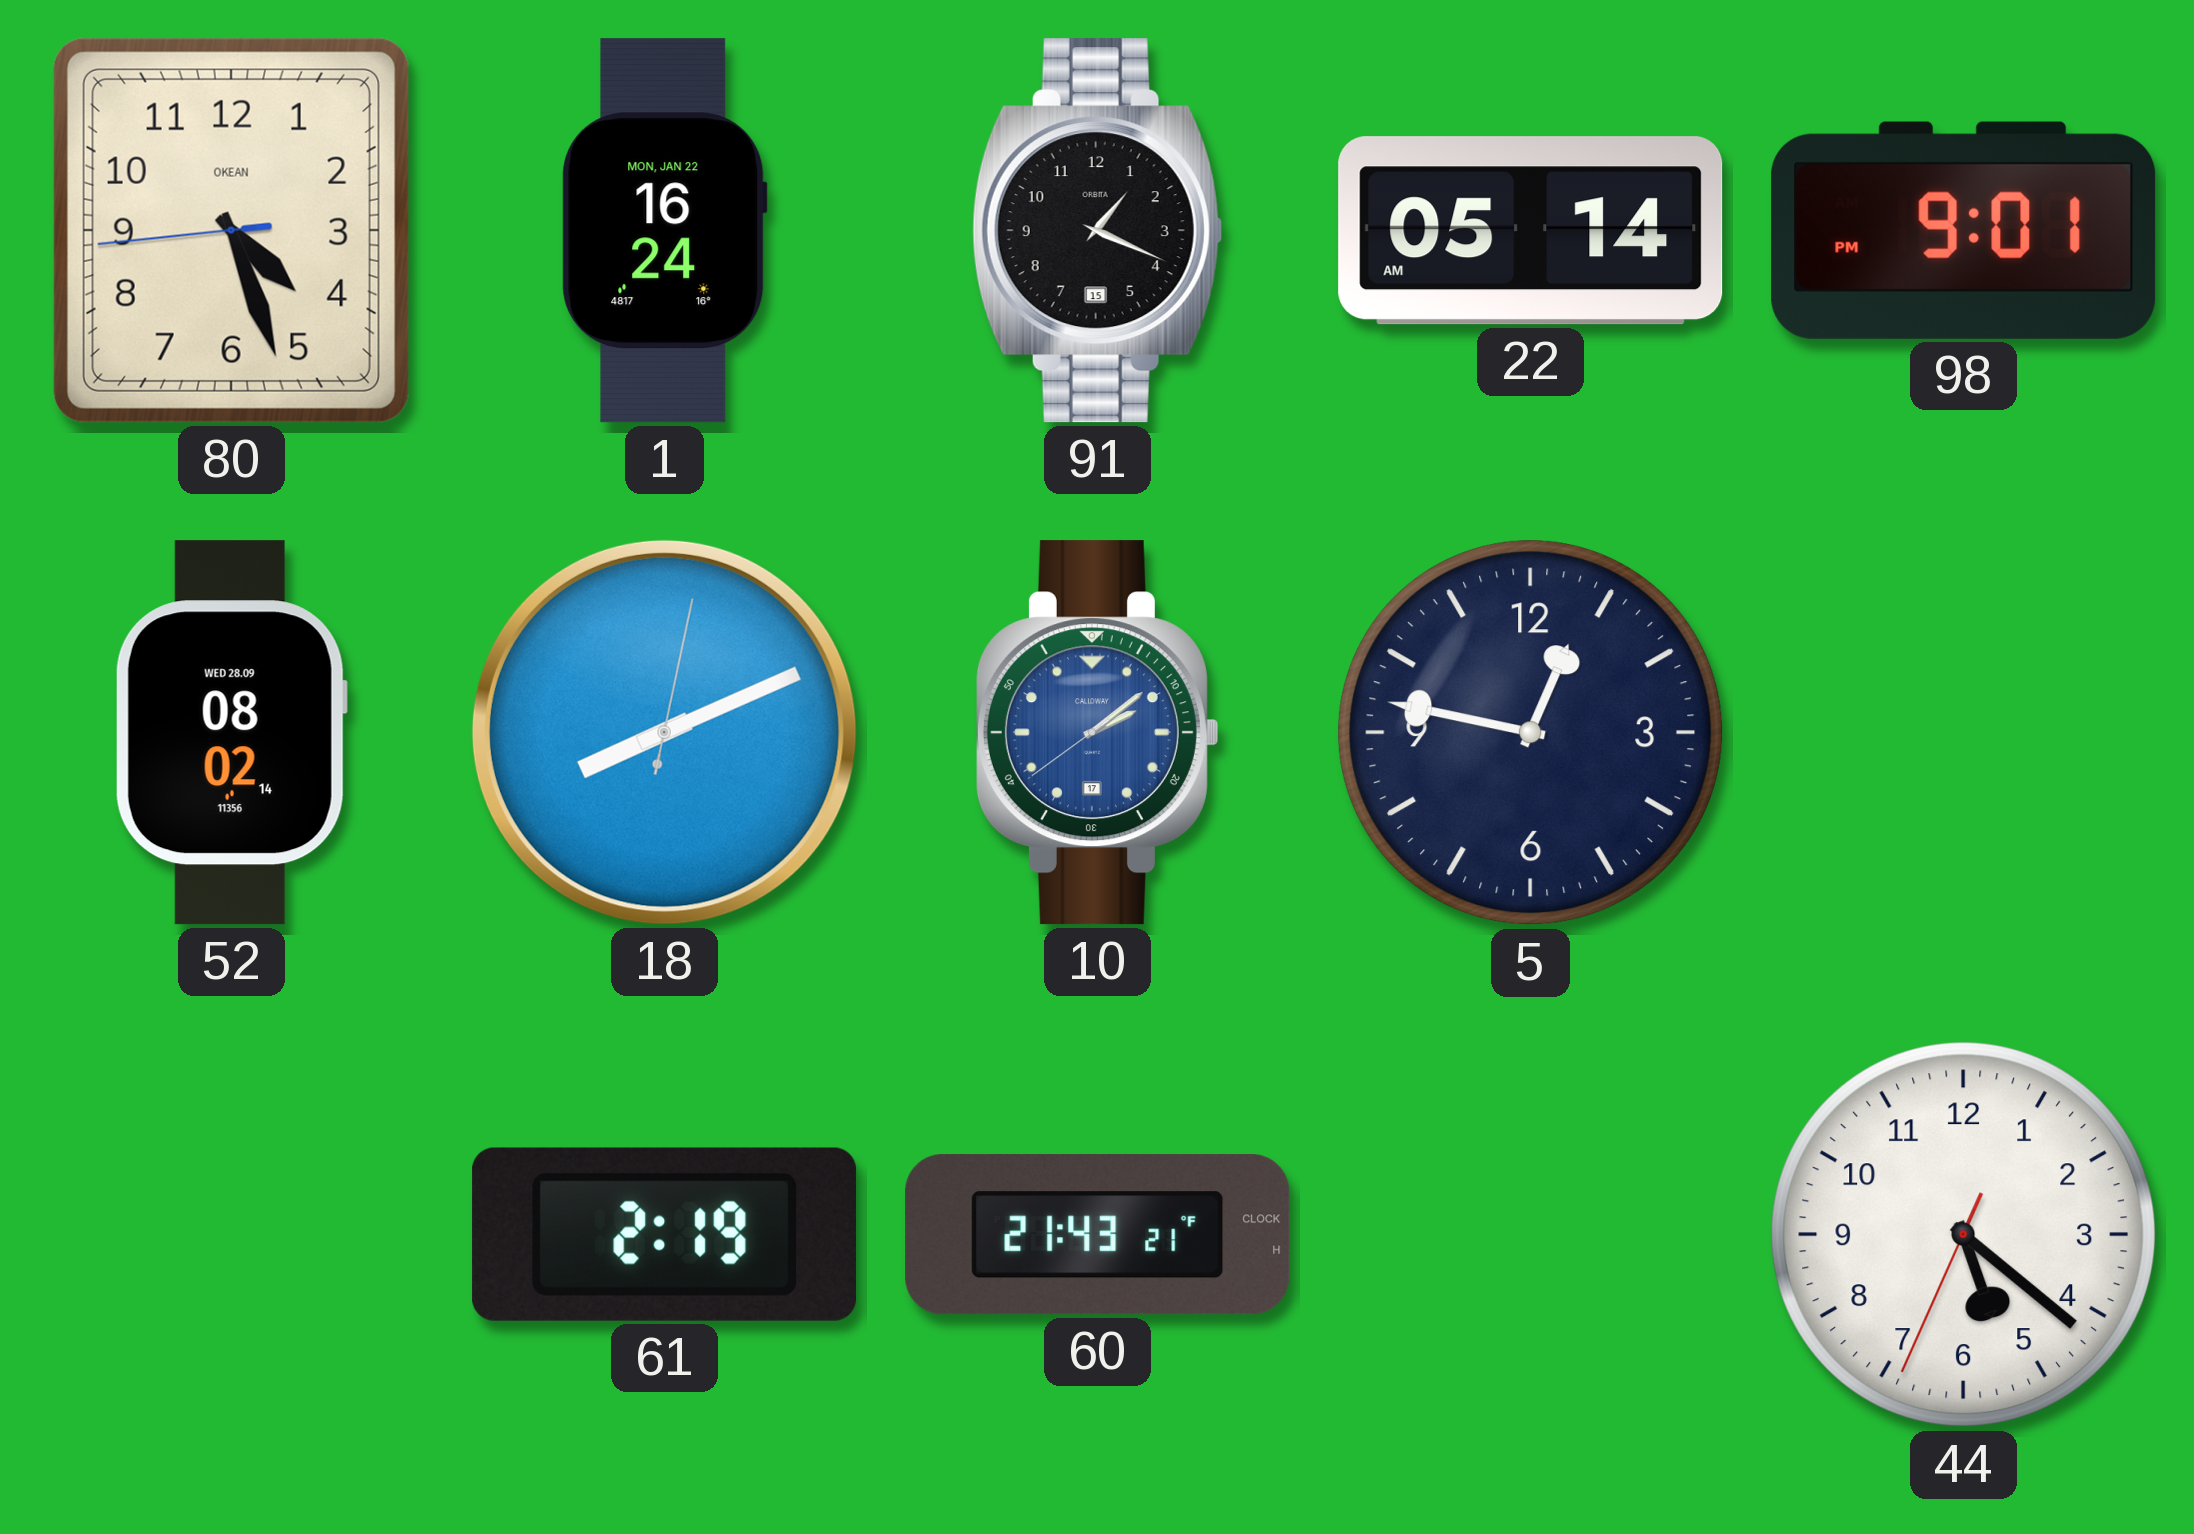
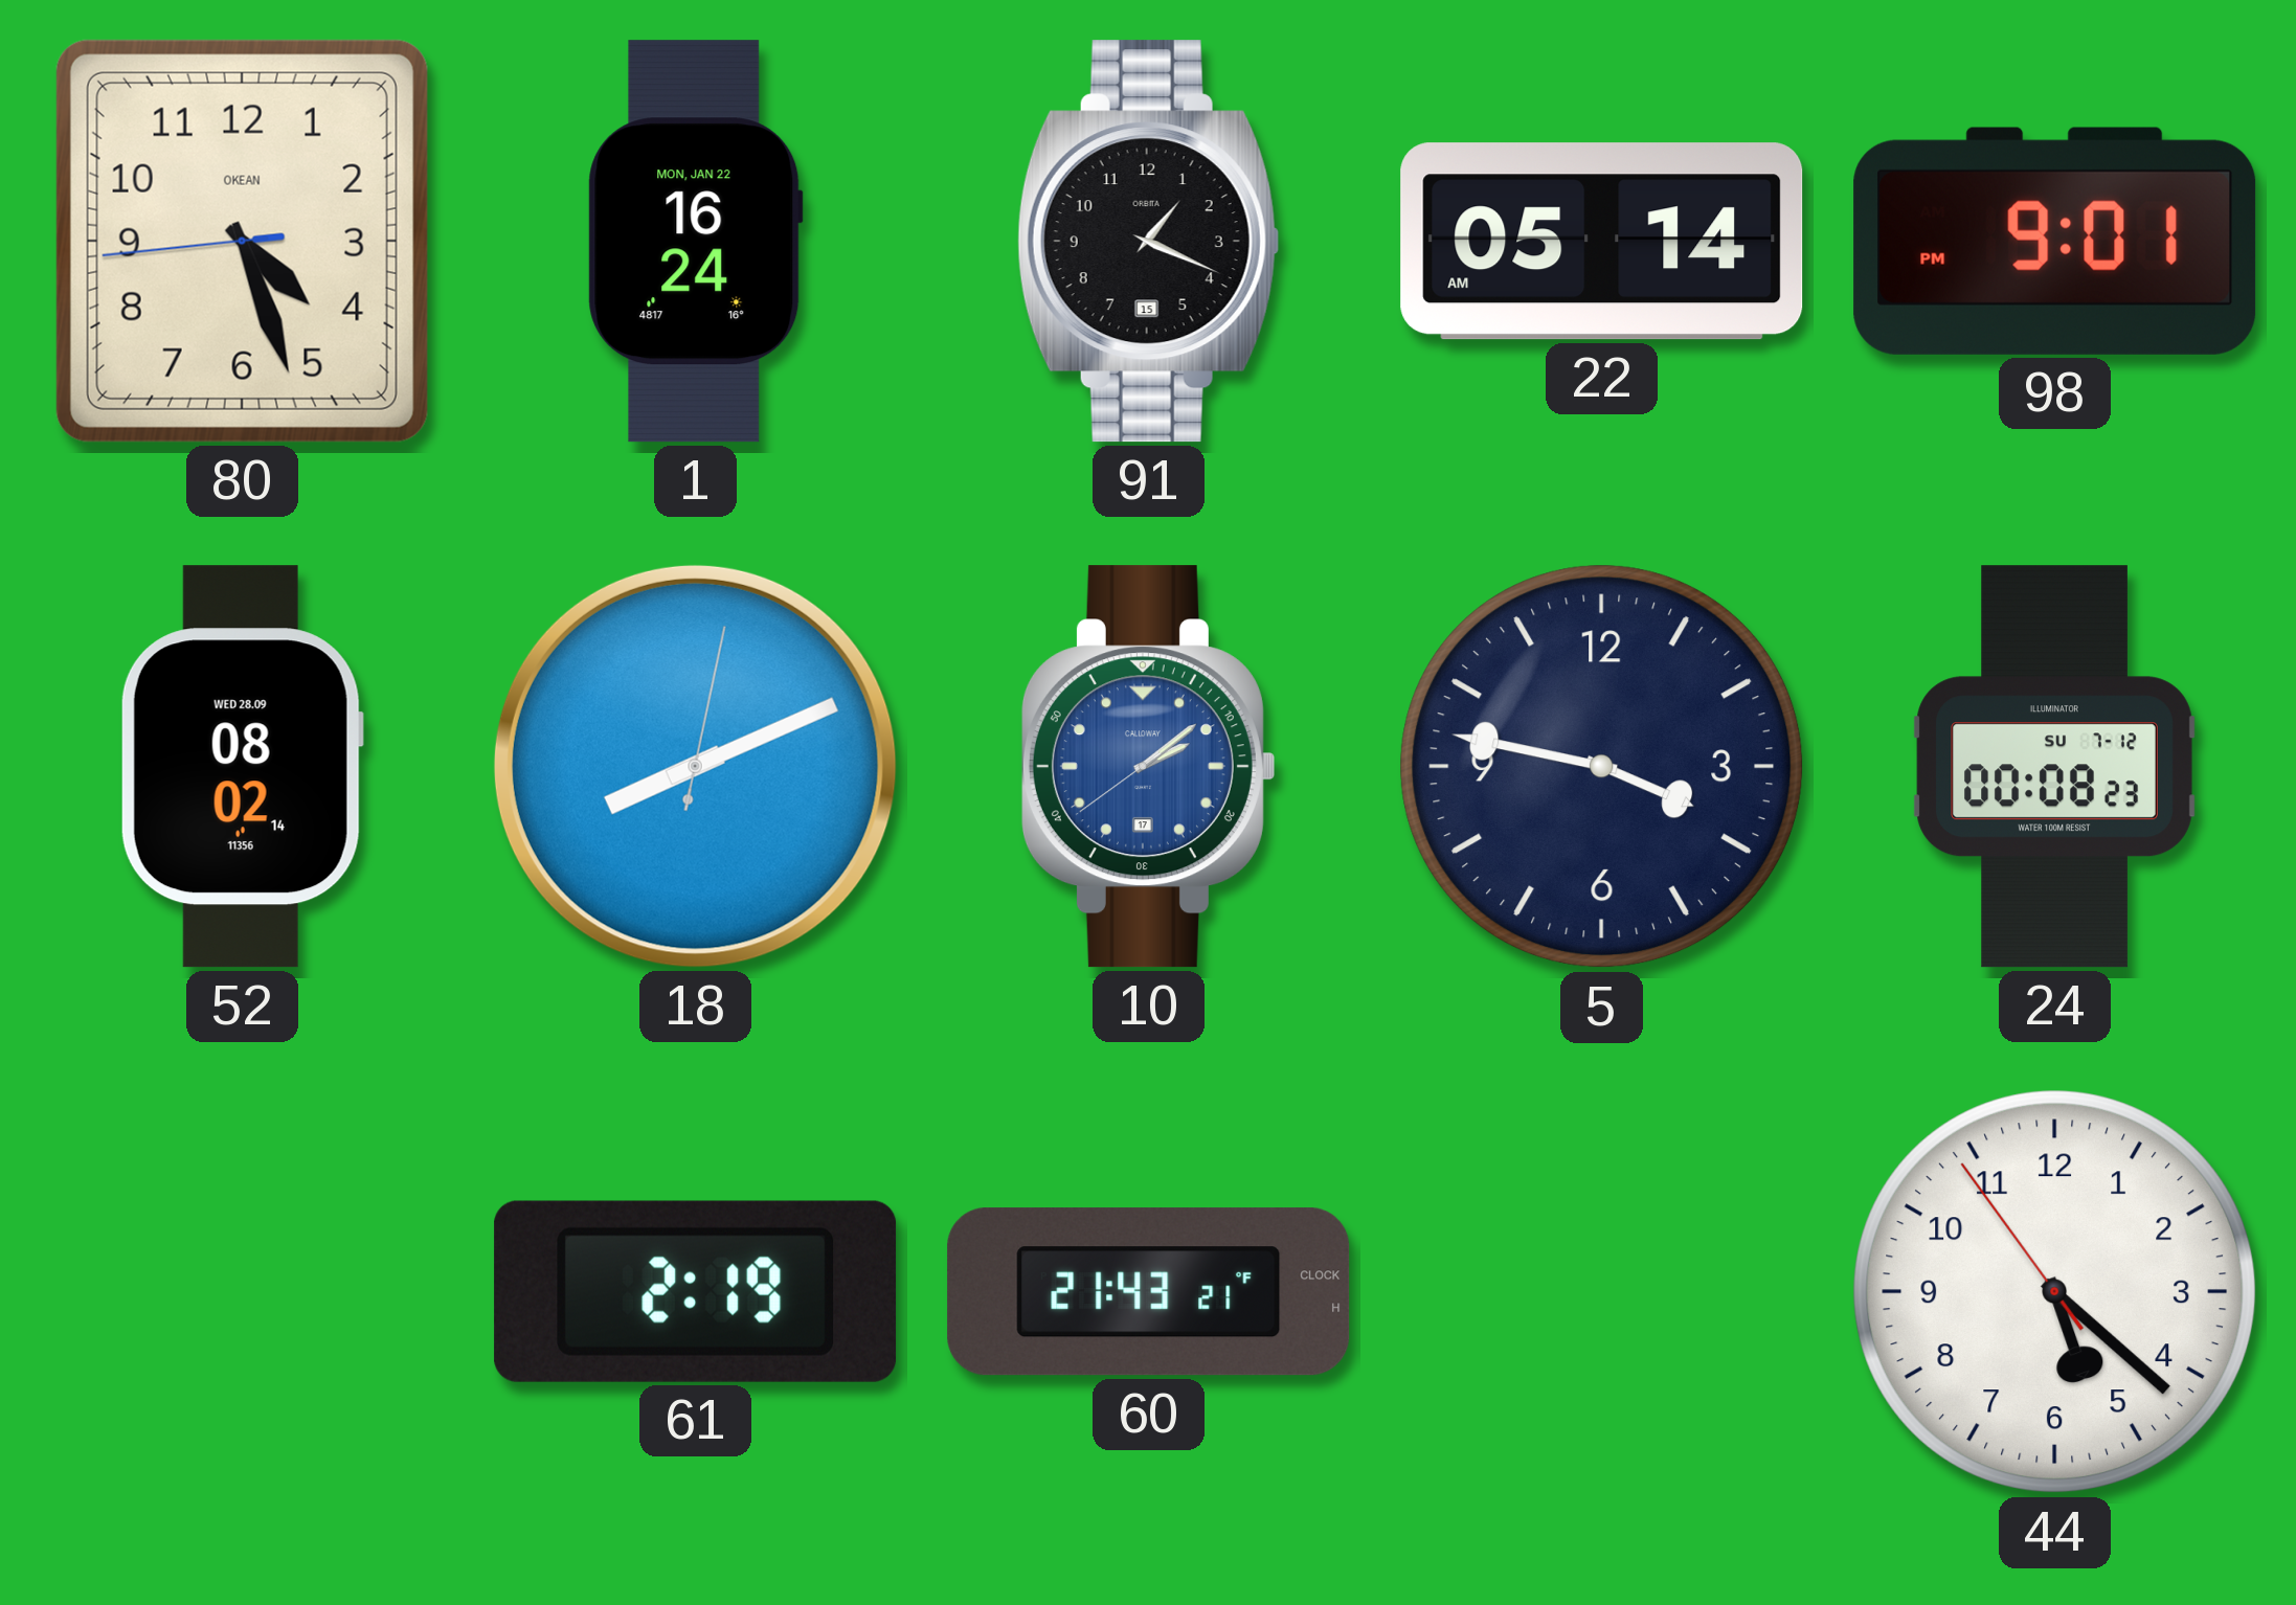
5: 12:47 -> 3:47
24: none -> 00:08
44: 5:21:34 -> 5:21:54
